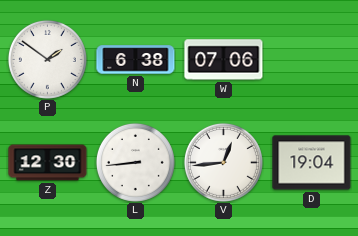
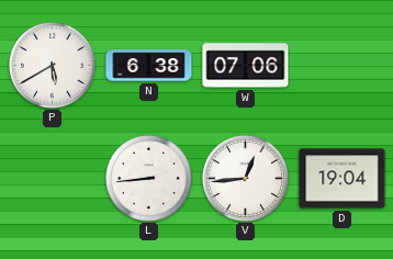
P: 1:51 -> 5:40
Z: 12:30 -> none
